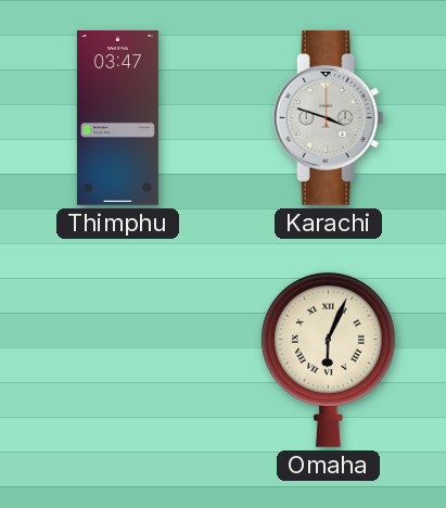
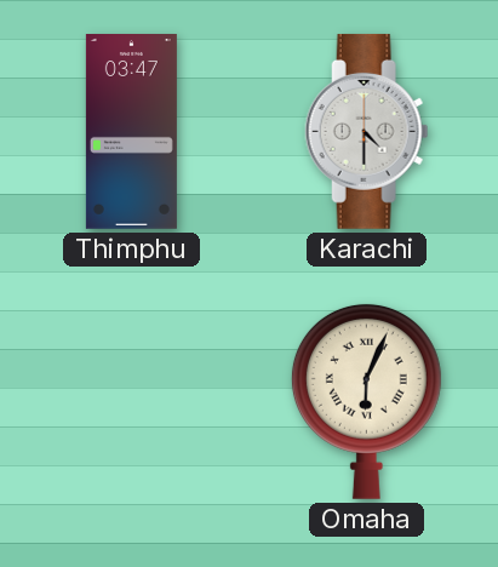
Karachi: 3:48 -> 4:30
